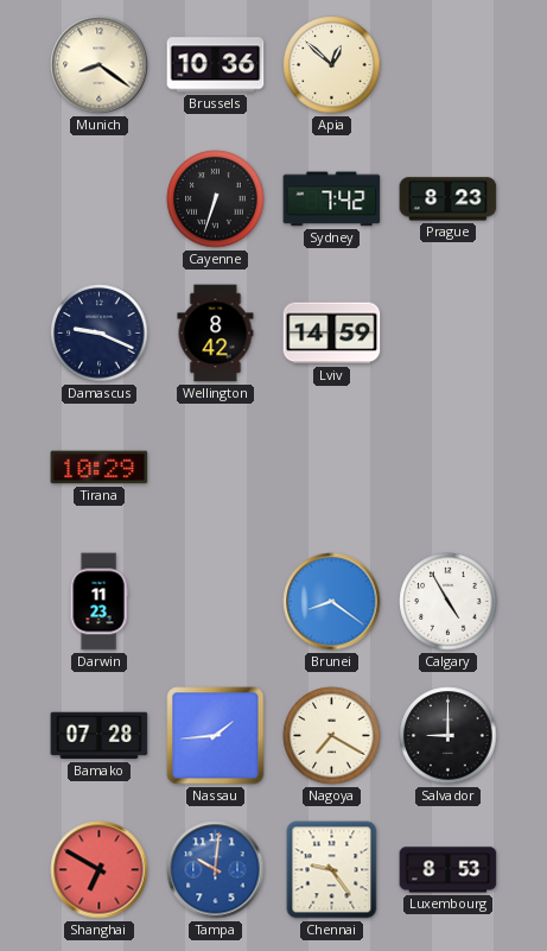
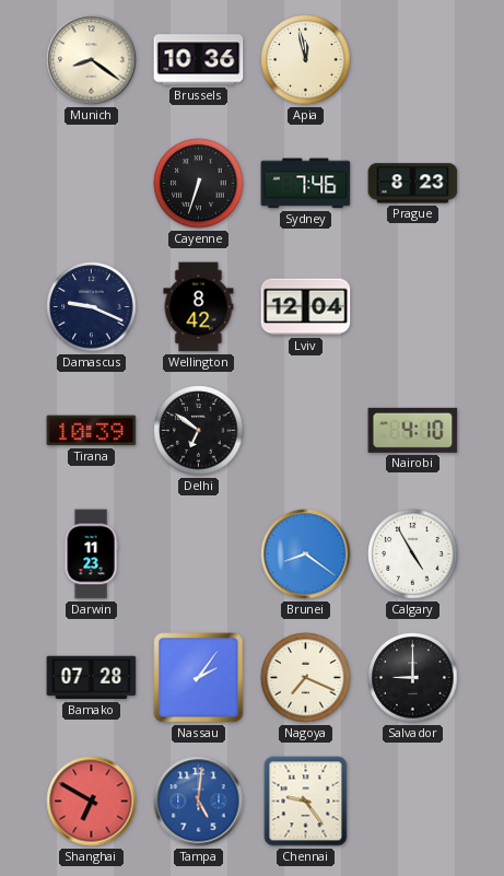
Apia: 12:52 -> 11:58
Sydney: 7:42 -> 7:46
Lviv: 14:59 -> 12:04
Tirana: 10:29 -> 10:39
Delhi: none -> 6:51
Nairobi: none -> 4:10
Nassau: 1:44 -> 2:06
Nagoya: 7:20 -> 7:19
Tampa: 10:01 -> 5:01
Luxembourg: 8:53 -> none
